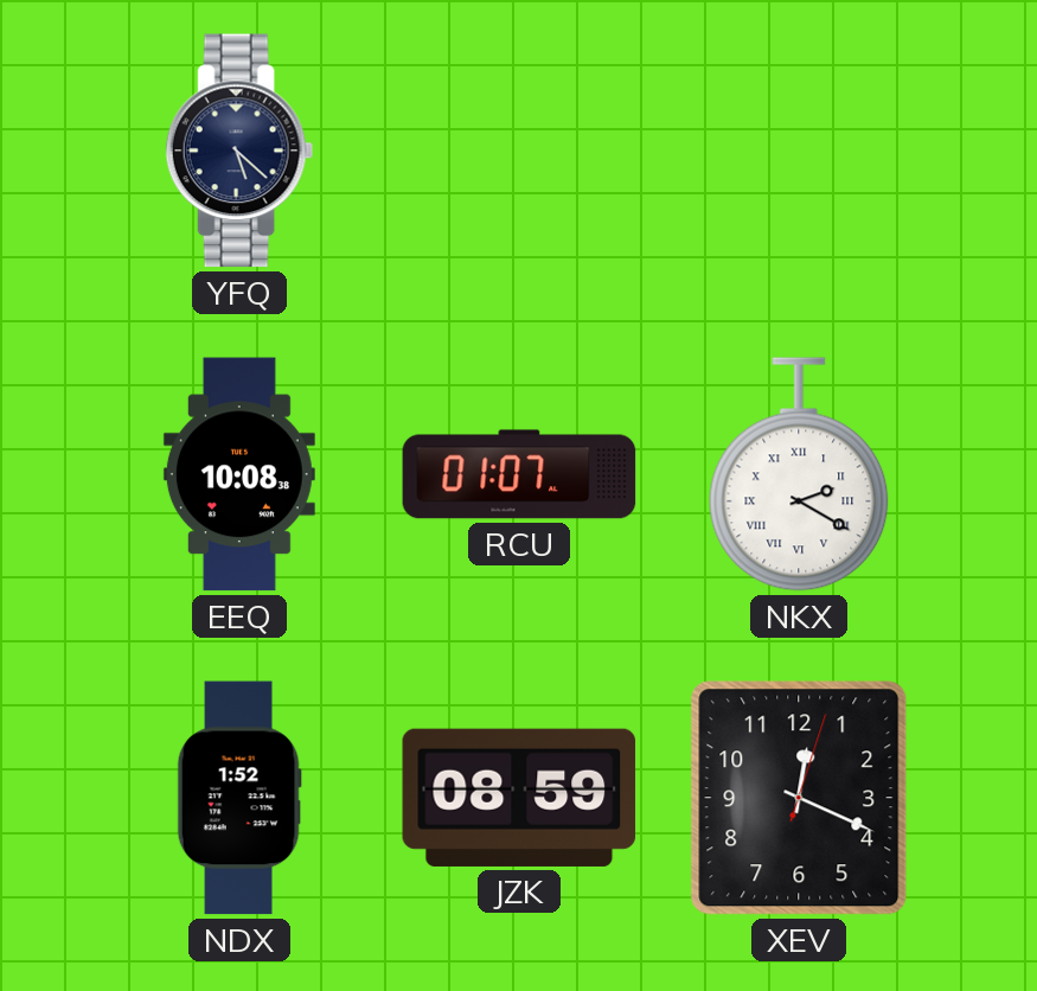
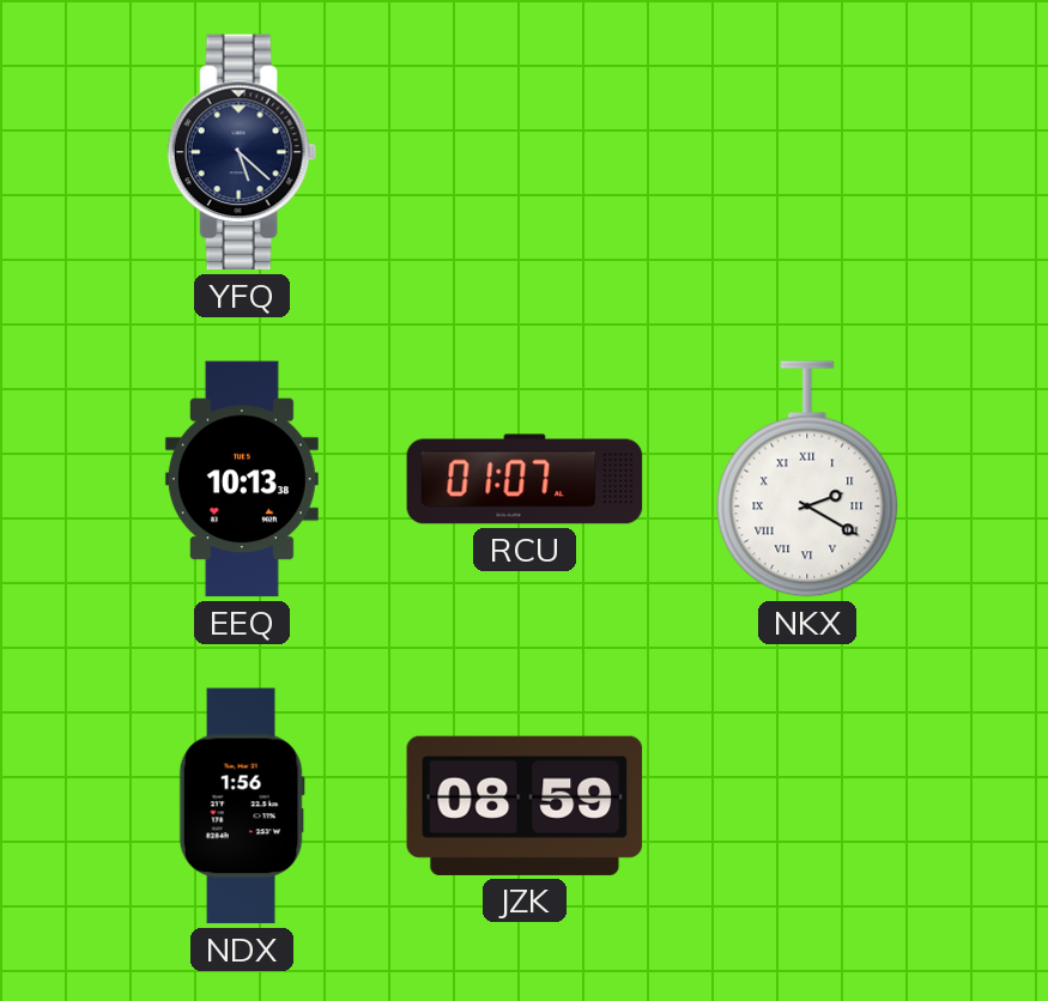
EEQ: 10:08 -> 10:13
NDX: 1:52 -> 1:56
XEV: 12:19 -> none
